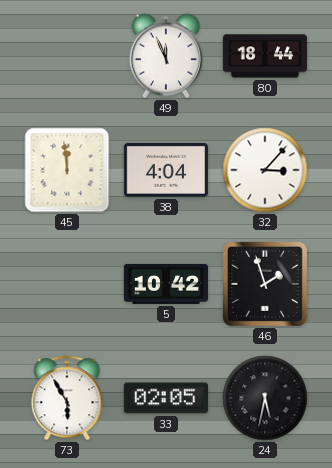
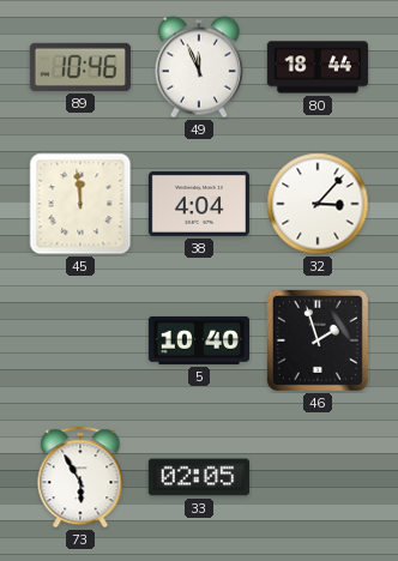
89: none -> 10:46
5: 10:42 -> 10:40
24: 5:32 -> none
